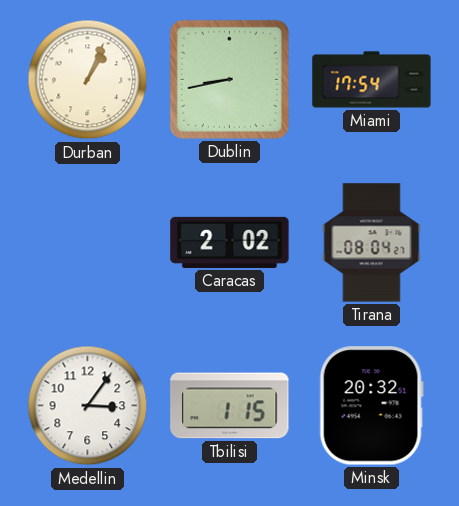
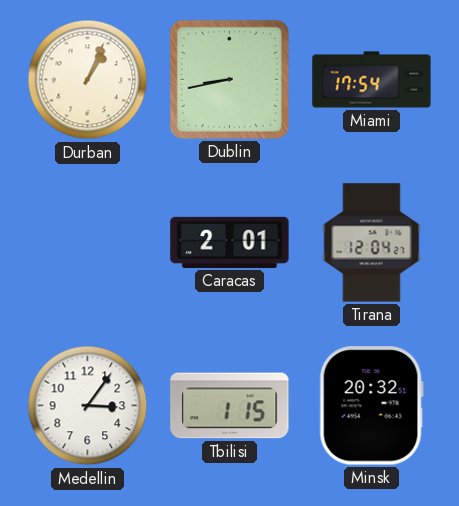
Caracas: 2:02 -> 2:01
Tirana: 08:04 -> 12:04
